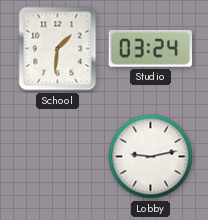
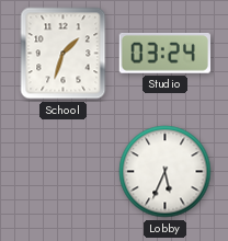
School: 1:31 -> 1:33
Lobby: 9:13 -> 5:34
